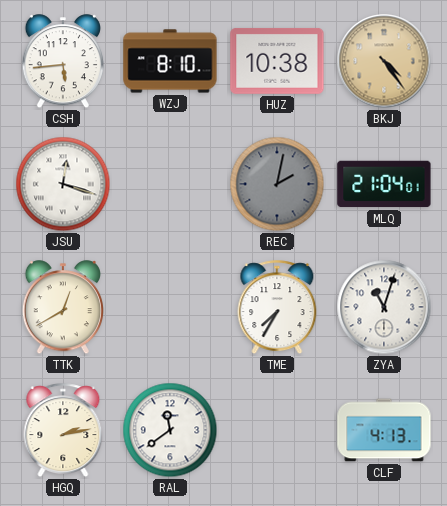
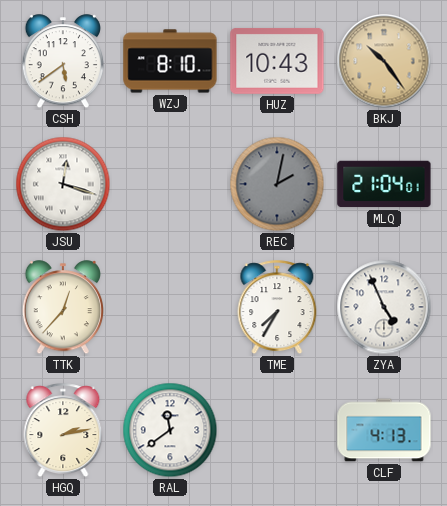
CSH: 5:44 -> 5:39
HUZ: 10:38 -> 10:43
BKJ: 4:24 -> 10:24
TTK: 12:40 -> 12:37
ZYA: 11:03 -> 4:56
